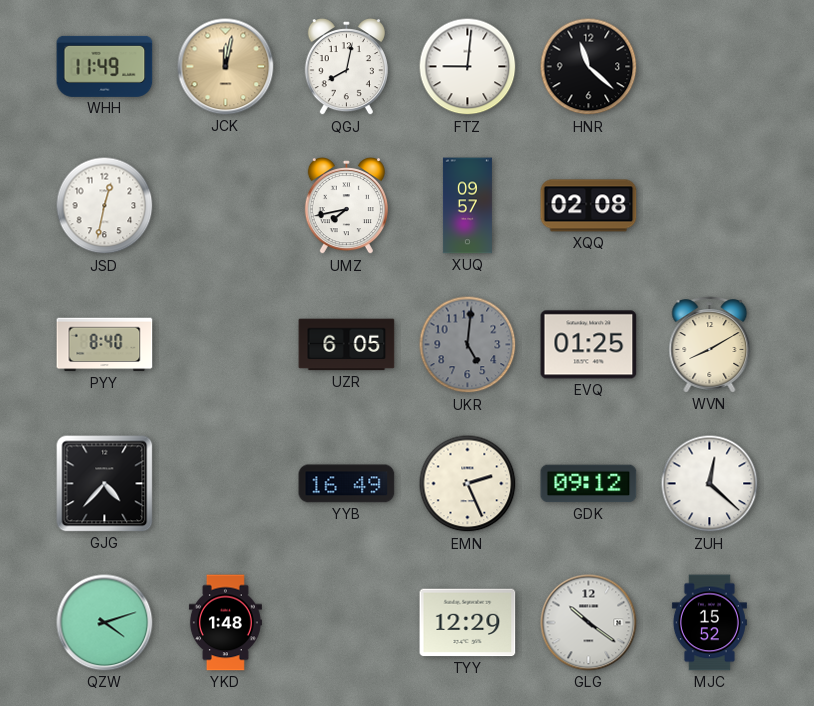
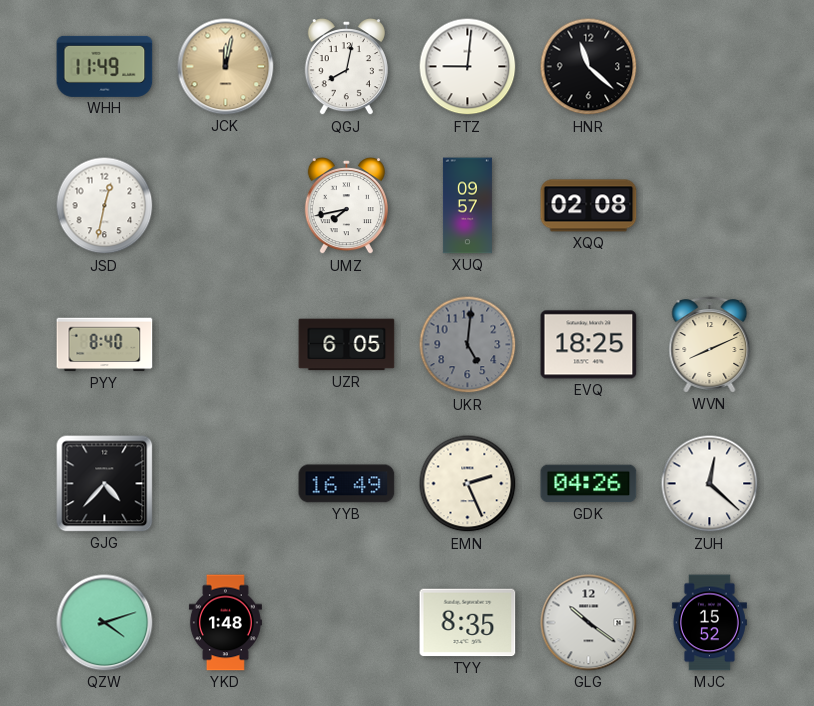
EVQ: 01:25 -> 18:25
WVN: 8:10 -> 8:11
GDK: 09:12 -> 04:26
TYY: 12:29 -> 8:35
